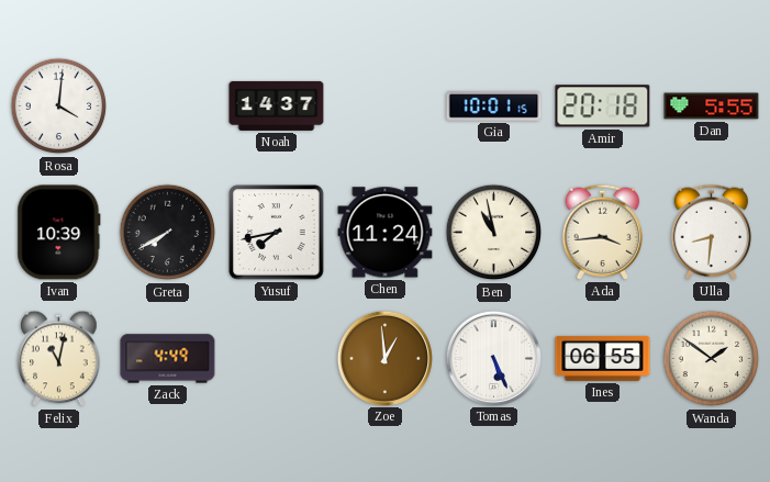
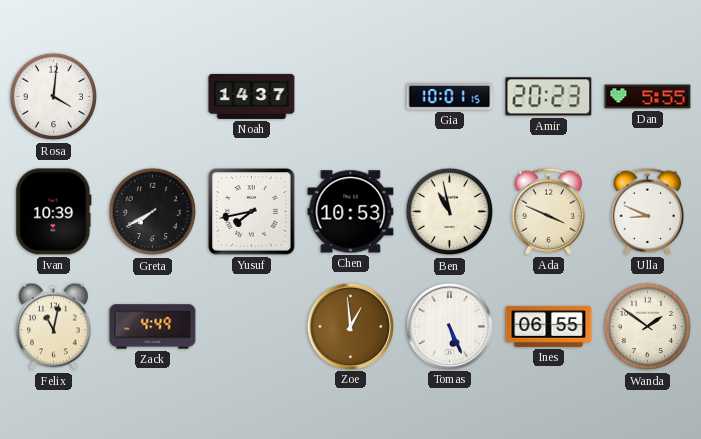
Amir: 20:18 -> 20:23
Chen: 11:24 -> 10:53
Ada: 3:44 -> 3:49
Ulla: 8:31 -> 8:49
